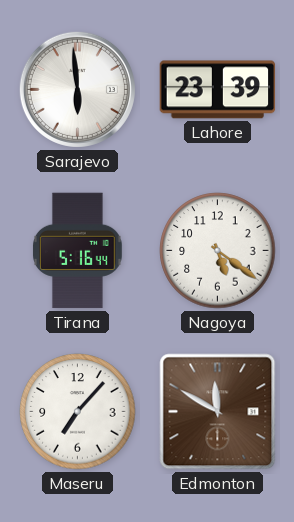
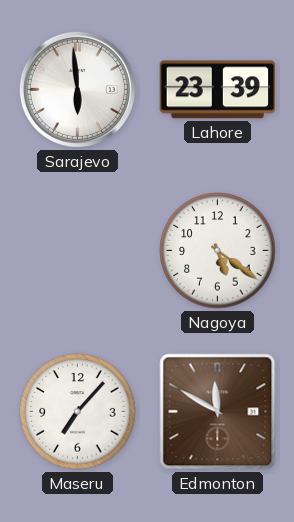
Tirana: 5:16 -> none
